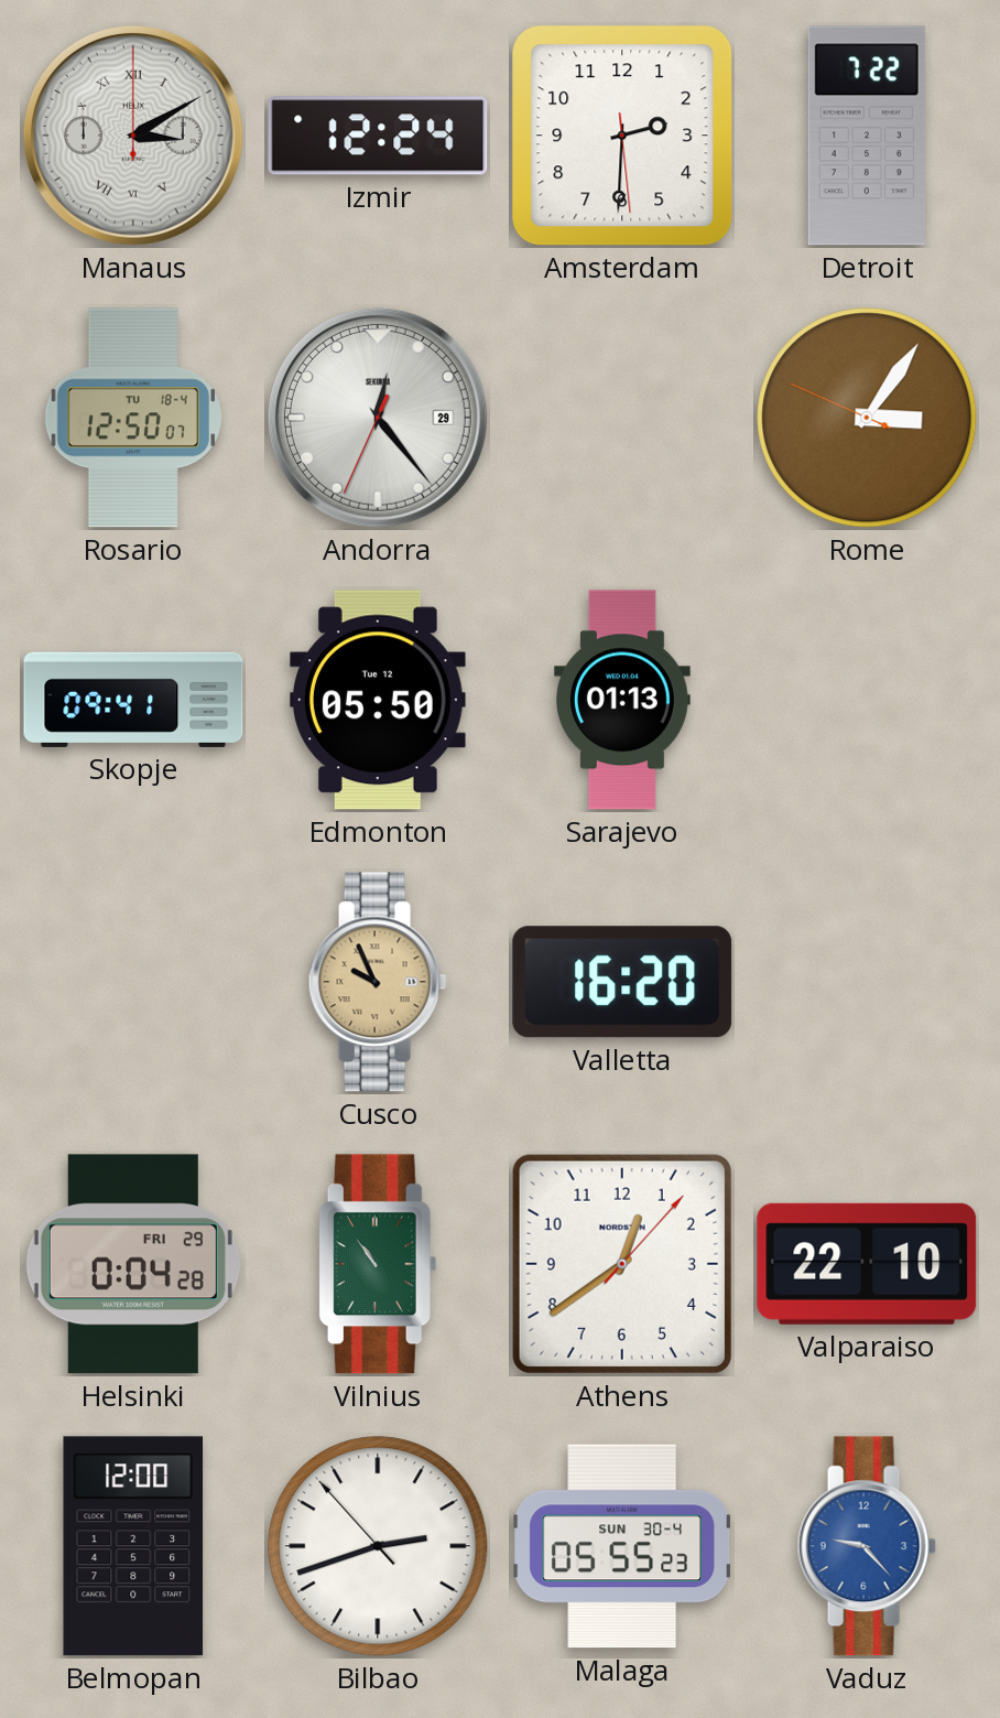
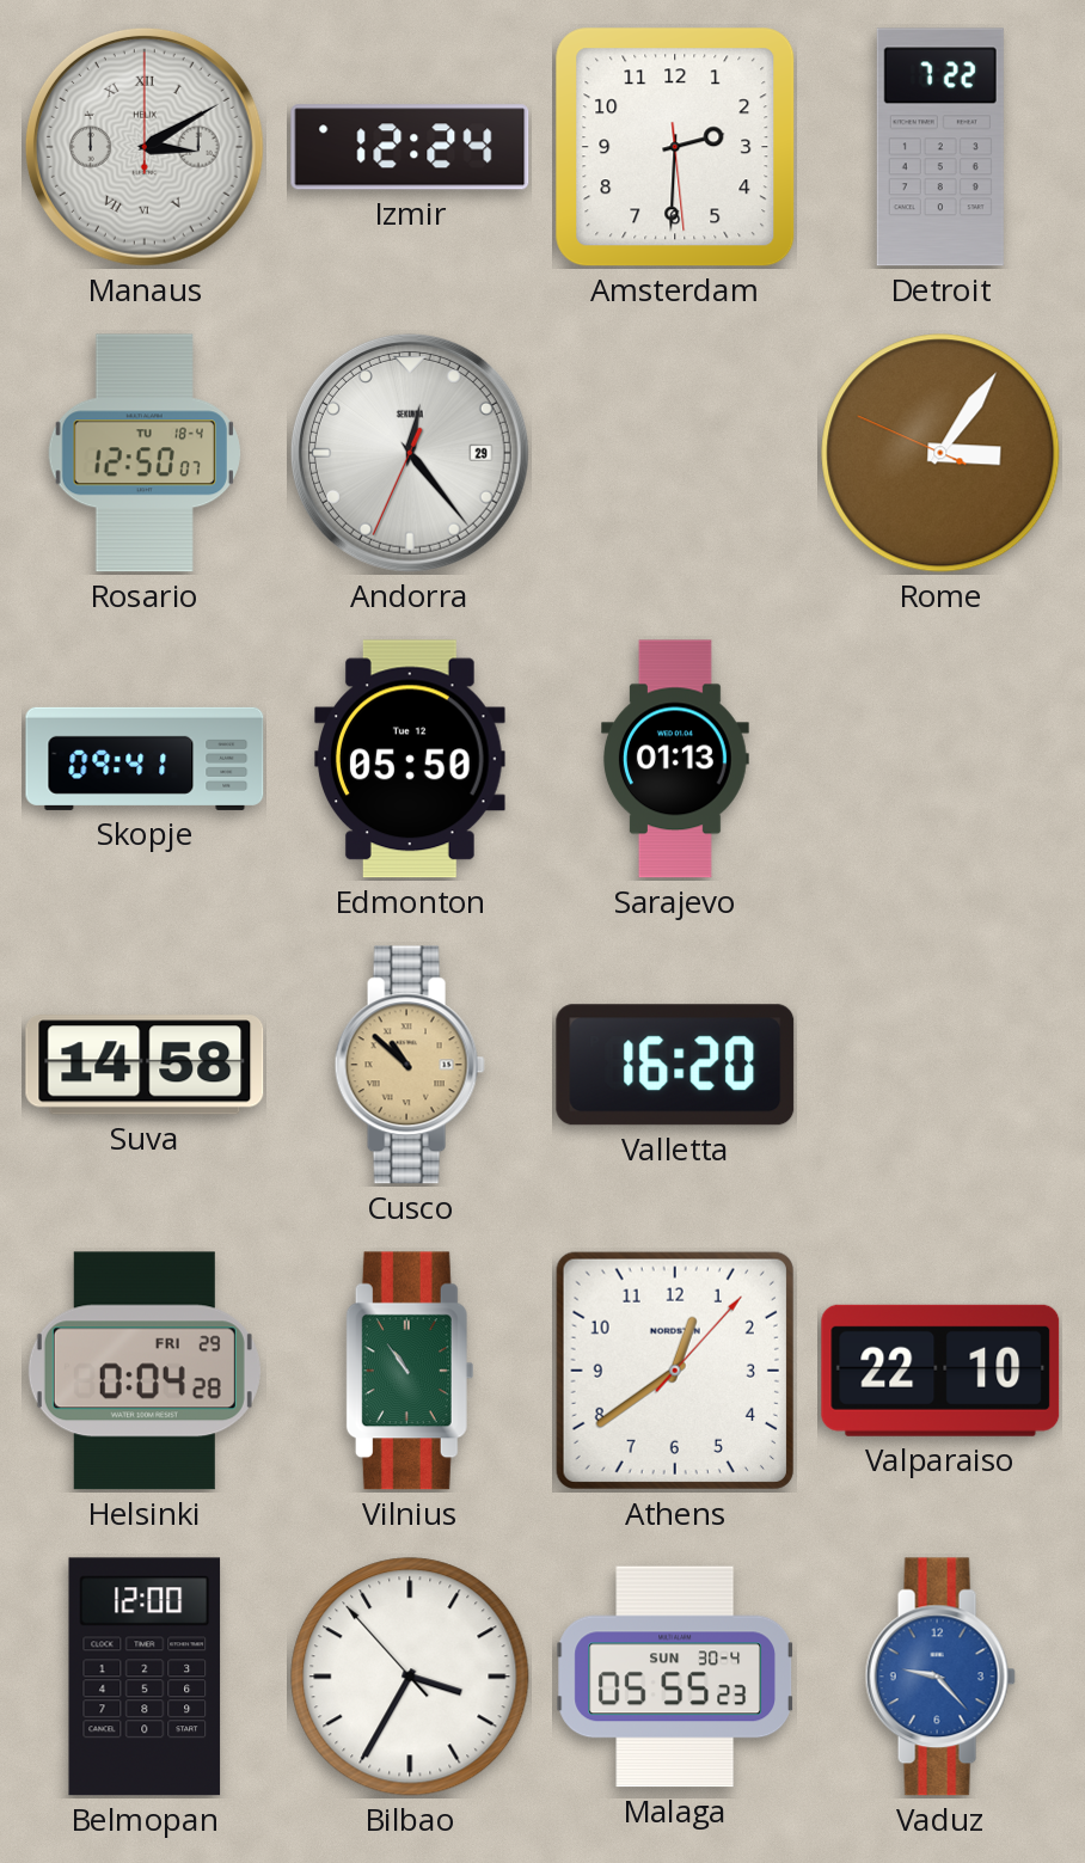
Suva: none -> 14:58
Cusco: 9:56 -> 10:52
Bilbao: 2:41 -> 3:34
